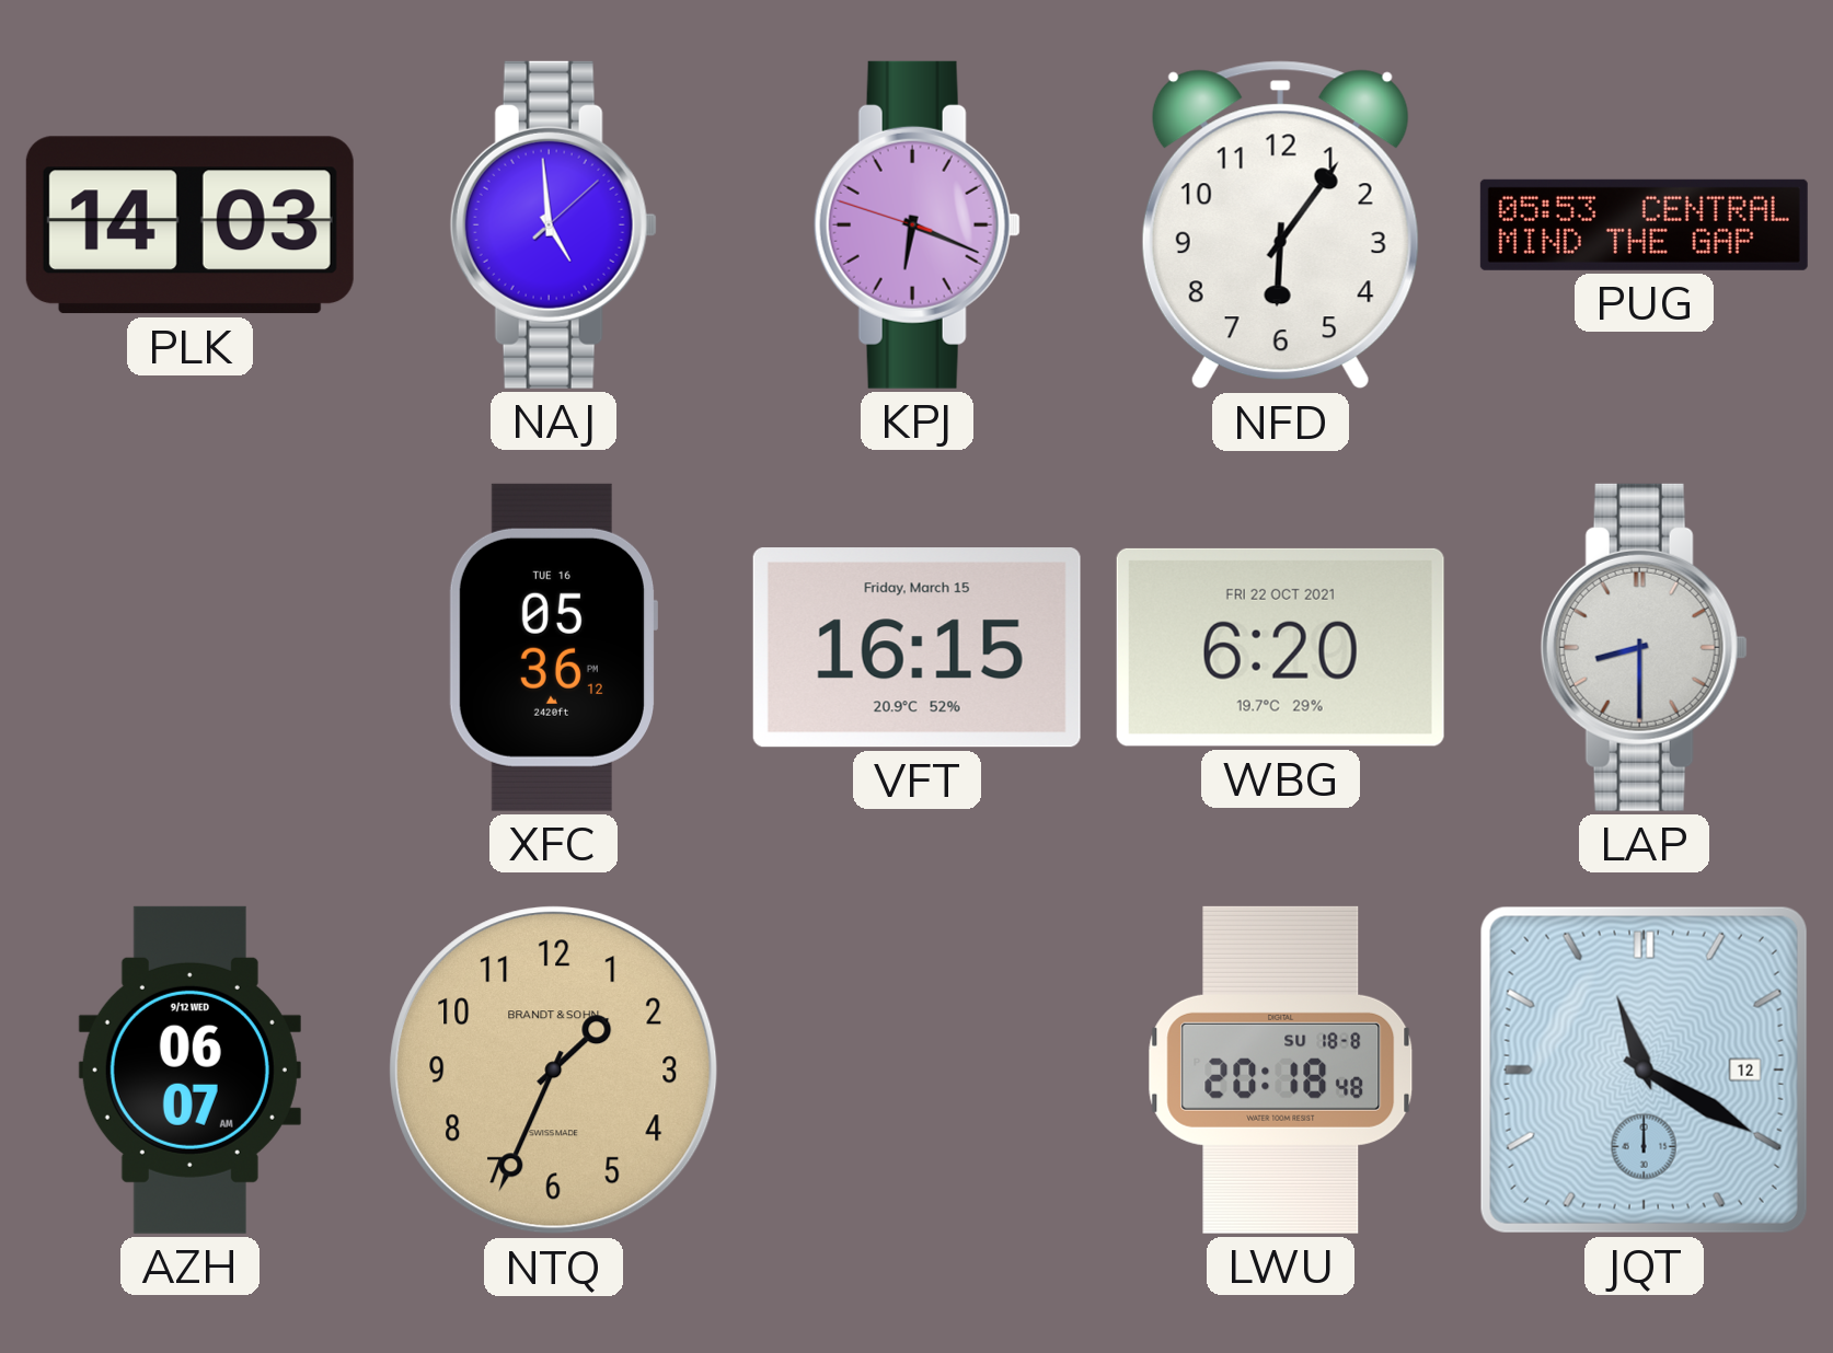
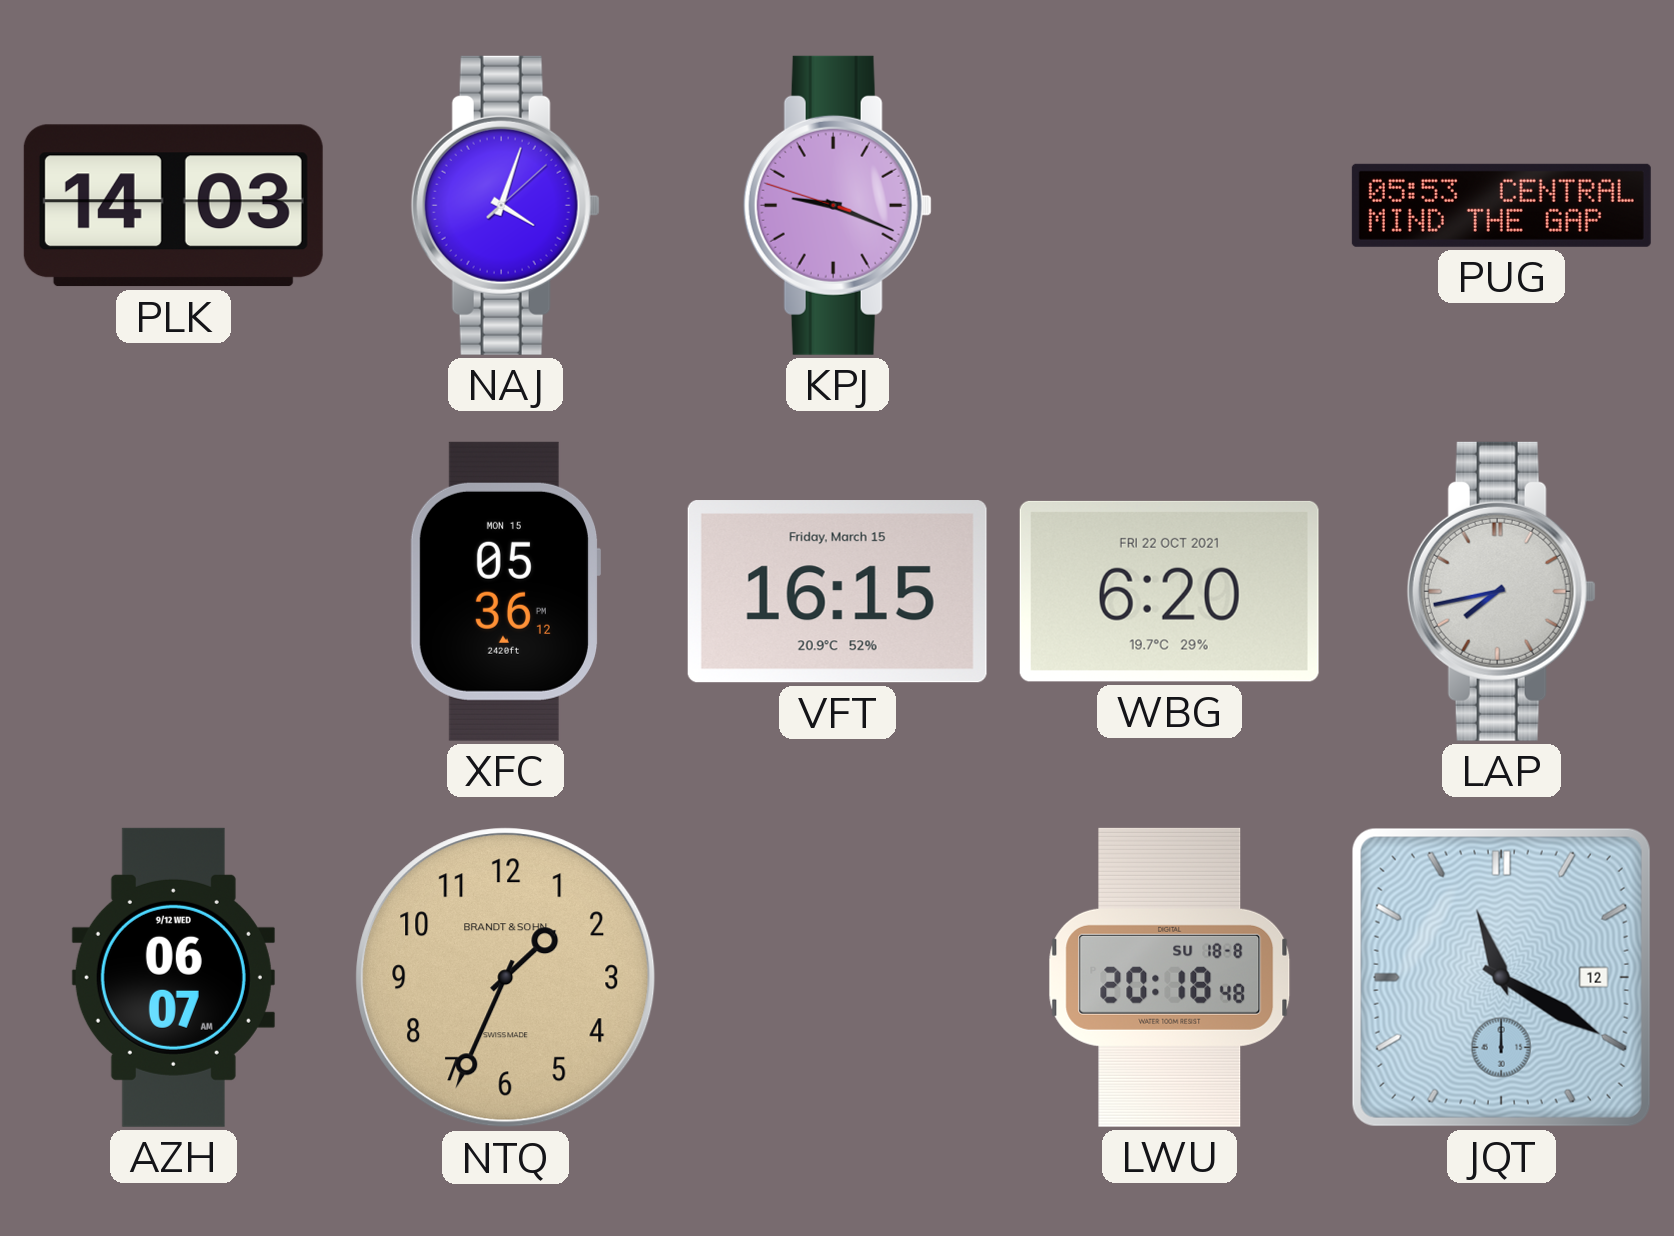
NAJ: 4:59 -> 4:03
KPJ: 6:18 -> 9:18
NFD: 6:06 -> none
XFC date: TUE 16 -> MON 15
LAP: 8:30 -> 7:43
